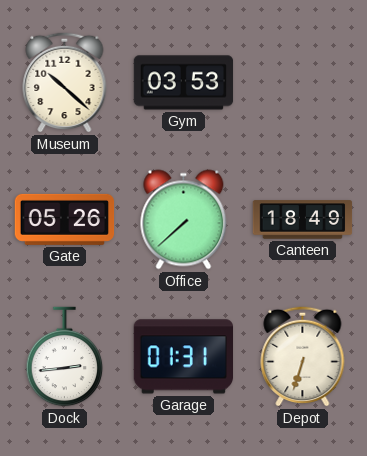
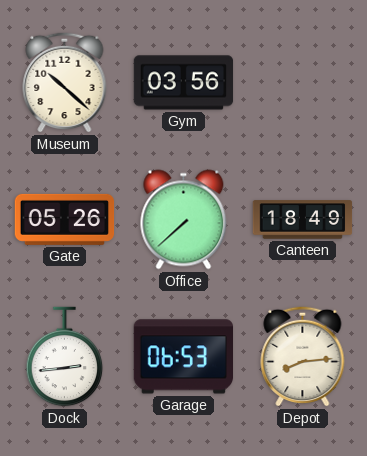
Gym: 03:53 -> 03:56
Garage: 01:31 -> 06:53
Depot: 6:33 -> 8:14
